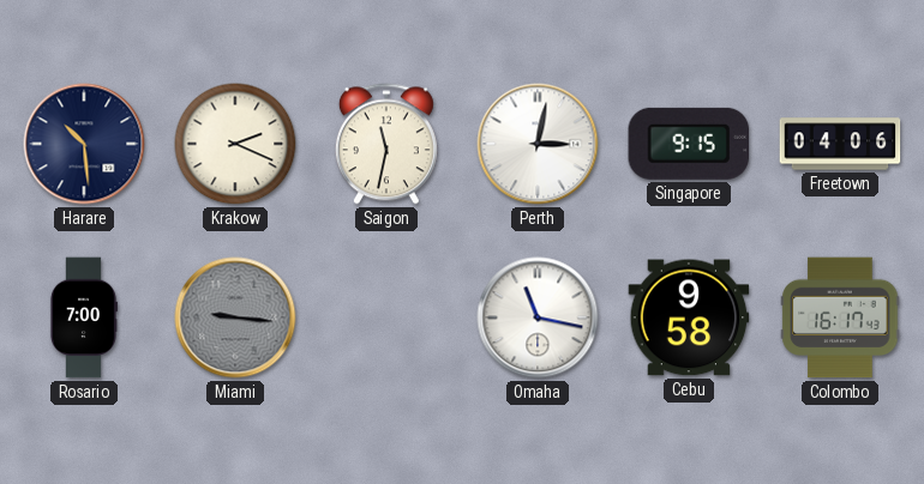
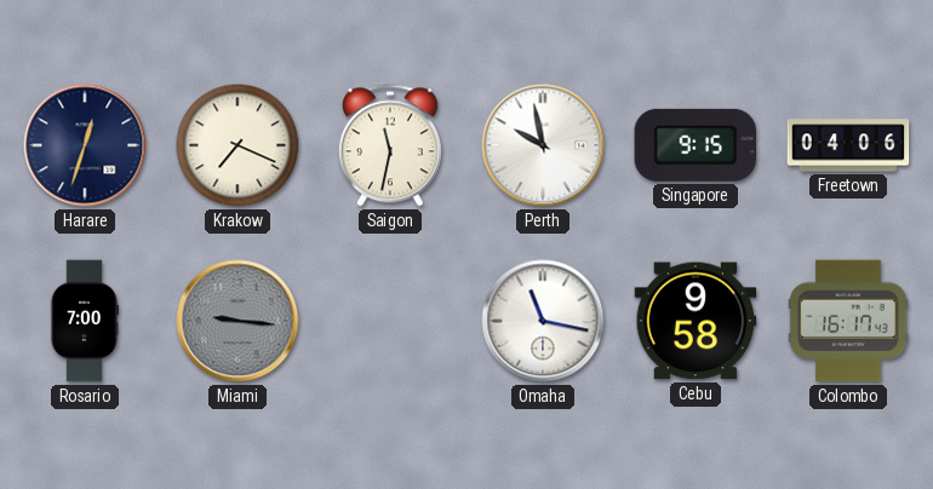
Harare: 10:29 -> 12:33
Krakow: 2:19 -> 7:19
Perth: 3:02 -> 9:58
